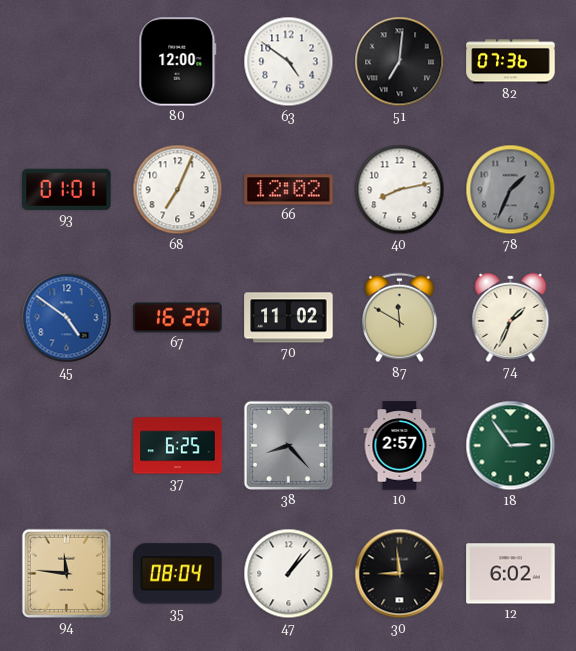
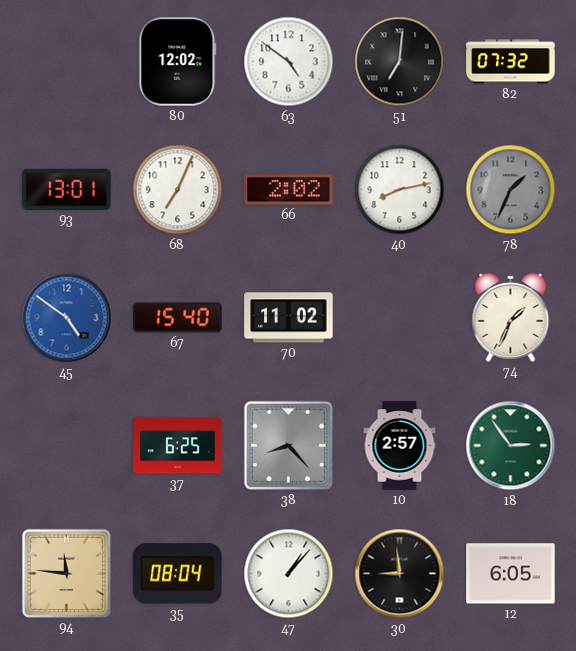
80: 12:00 -> 12:02
82: 07:36 -> 07:32
93: 01:01 -> 13:01
66: 12:02 -> 2:02
67: 16:20 -> 15:40
87: 11:50 -> none
12: 6:02 -> 6:05
